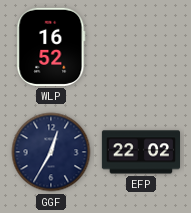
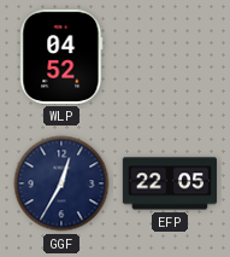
WLP: 16:52 -> 04:52
EFP: 22:02 -> 22:05
